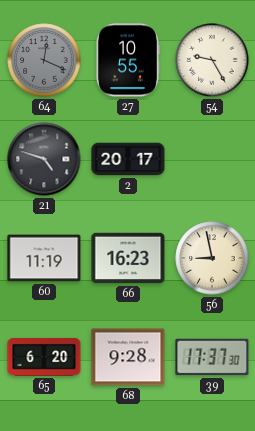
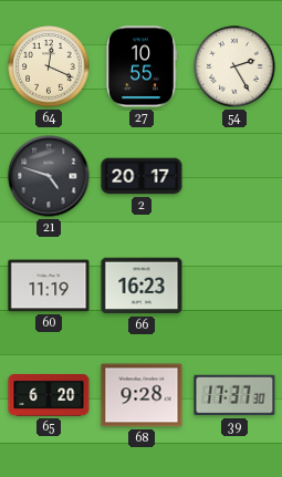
64 dial: grey -> cream
54: 9:25 -> 2:25
56: 8:58 -> none
